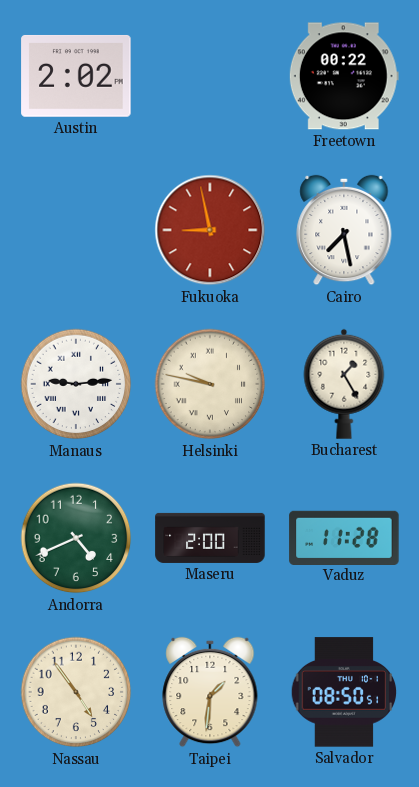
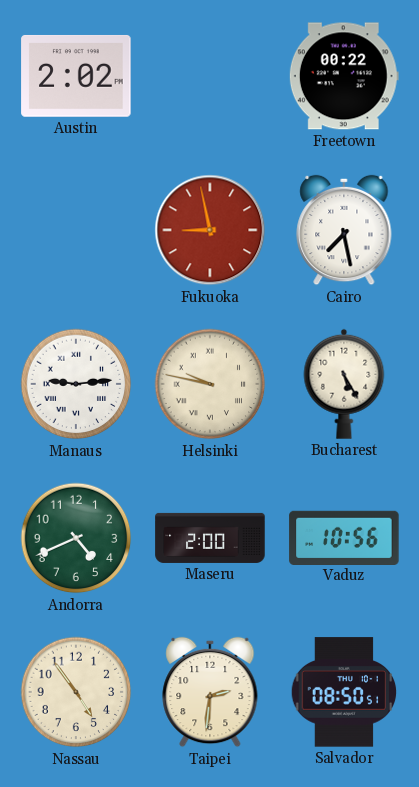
Bucharest: 1:25 -> 5:25
Vaduz: 11:28 -> 10:56
Taipei: 1:31 -> 2:31
